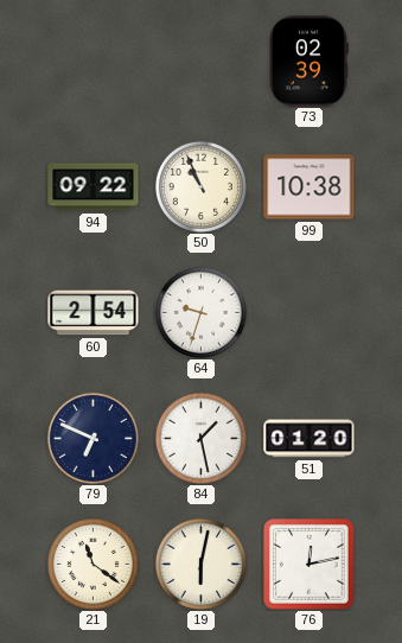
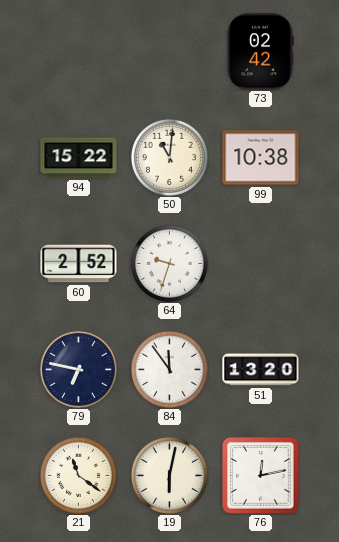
73: 02:39 -> 02:42
94: 09:22 -> 15:22
50: 10:56 -> 11:01
60: 2:54 -> 2:52
79: 6:49 -> 6:47
84: 1:28 -> 11:54
51: 01:20 -> 13:20
